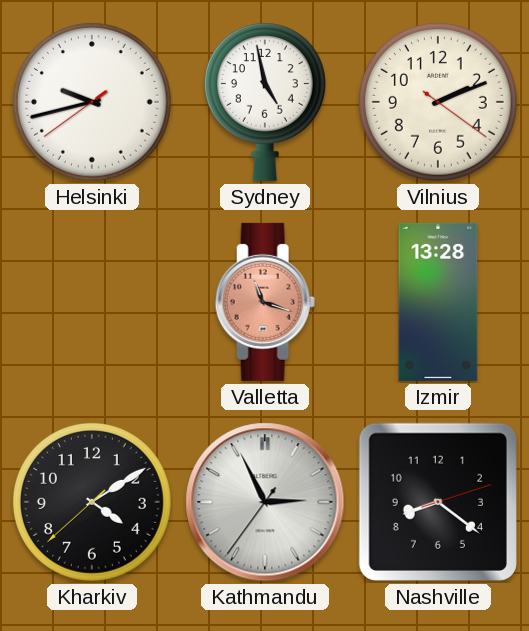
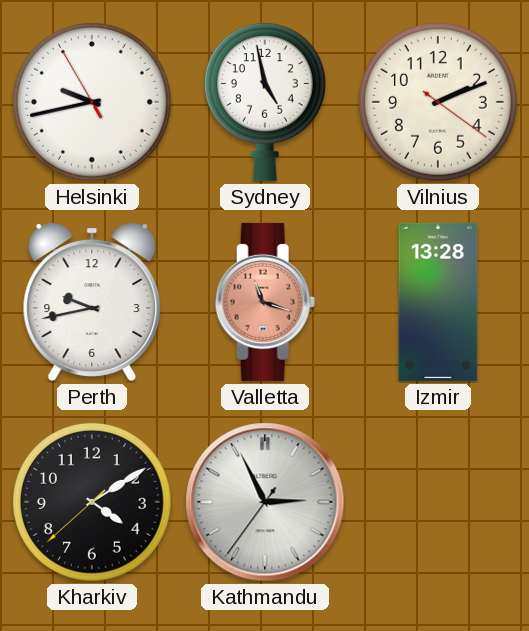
Helsinki: 9:42:39 -> 9:42:55
Perth: none -> 9:43
Nashville: 8:21 -> none
